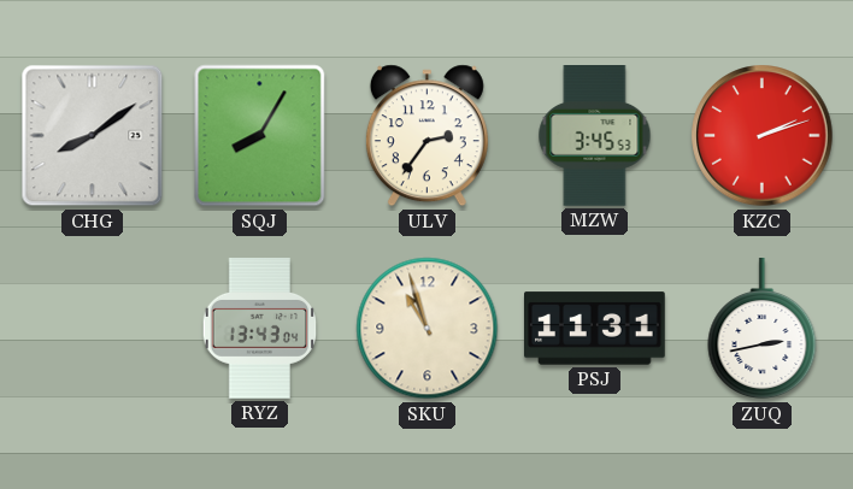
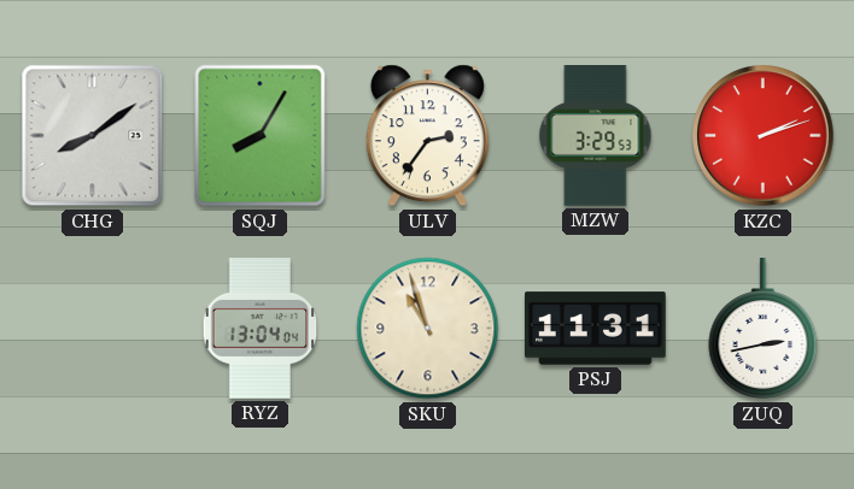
MZW: 3:45 -> 3:29
RYZ: 13:43 -> 13:04
